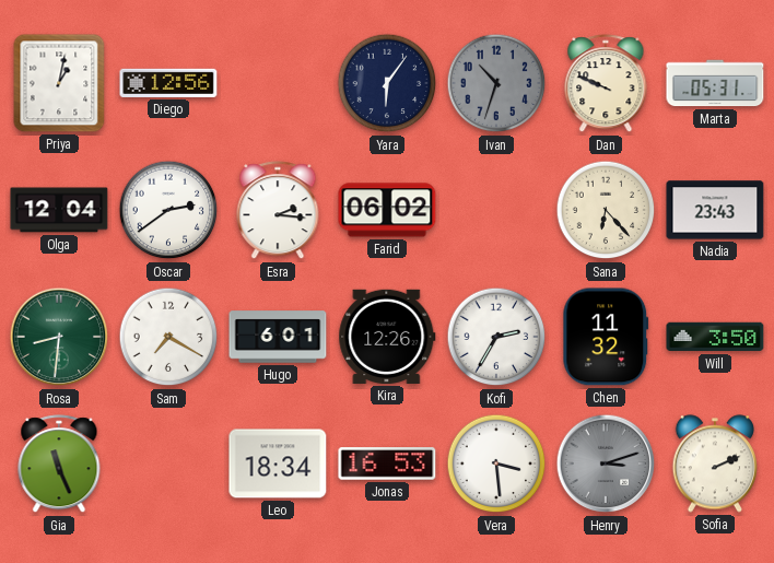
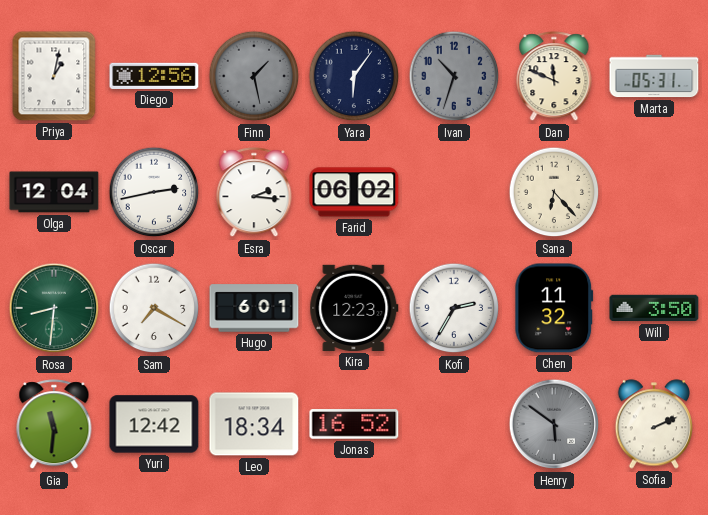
Finn: none -> 1:28
Dan: 9:49 -> 11:49
Oscar: 2:39 -> 2:43
Nadia: 23:43 -> none
Kira: 12:26 -> 12:23
Gia: 11:26 -> 11:31
Yuri: none -> 12:42
Jonas: 16:53 -> 16:52
Vera: 3:29 -> none
Henry: 3:12 -> 5:51
